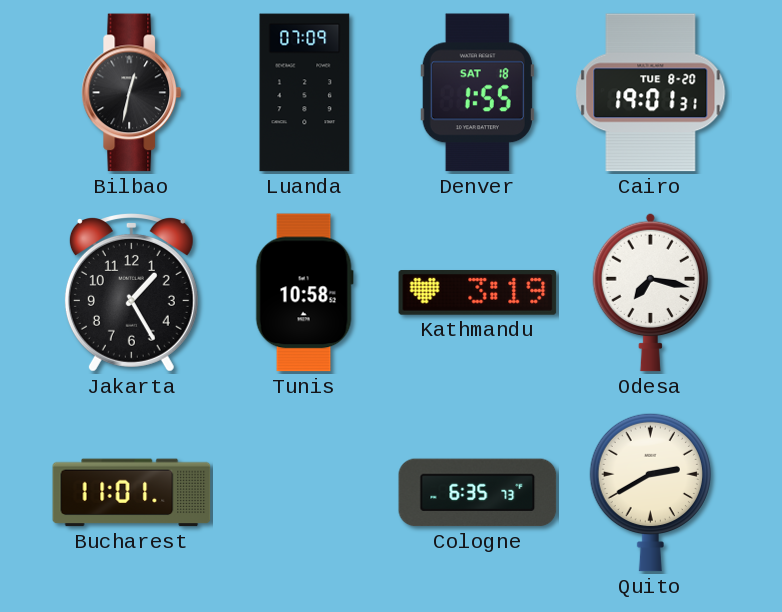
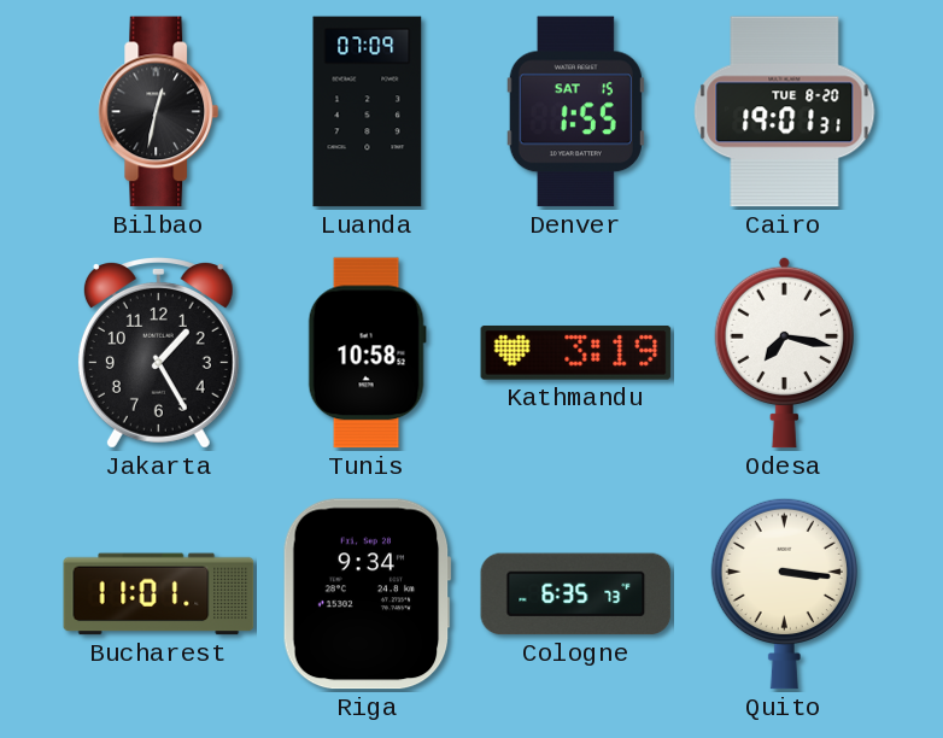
Denver date: SAT 18 -> SAT 15
Riga: none -> 9:34
Quito: 2:40 -> 3:16
